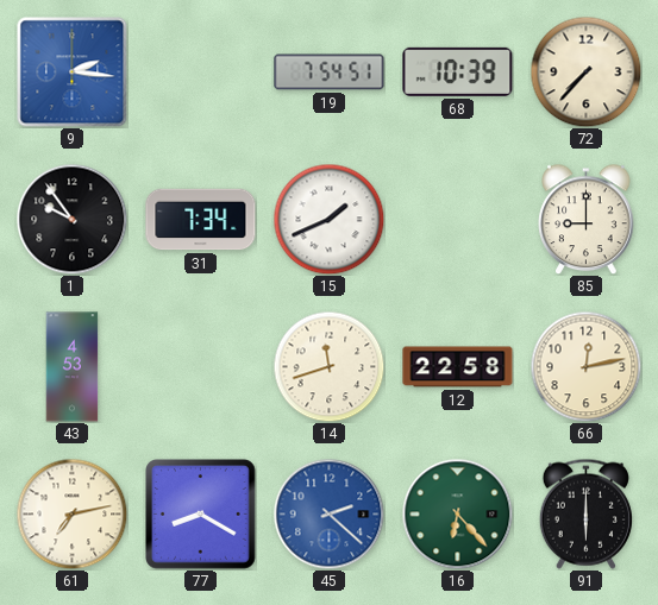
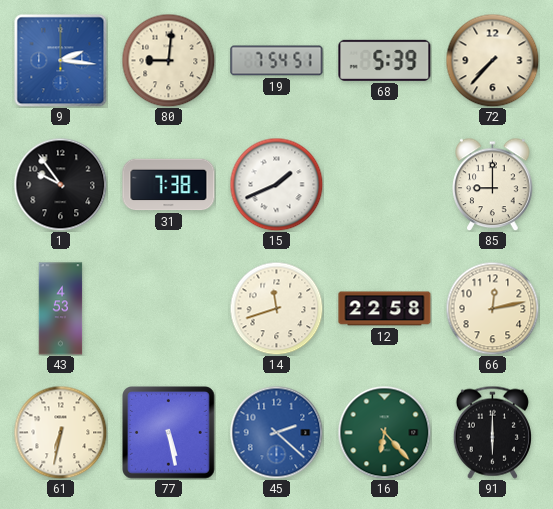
80: none -> 9:01
68: 10:39 -> 5:39
31: 7:34 -> 7:38
61: 7:13 -> 6:32
77: 8:20 -> 5:28
